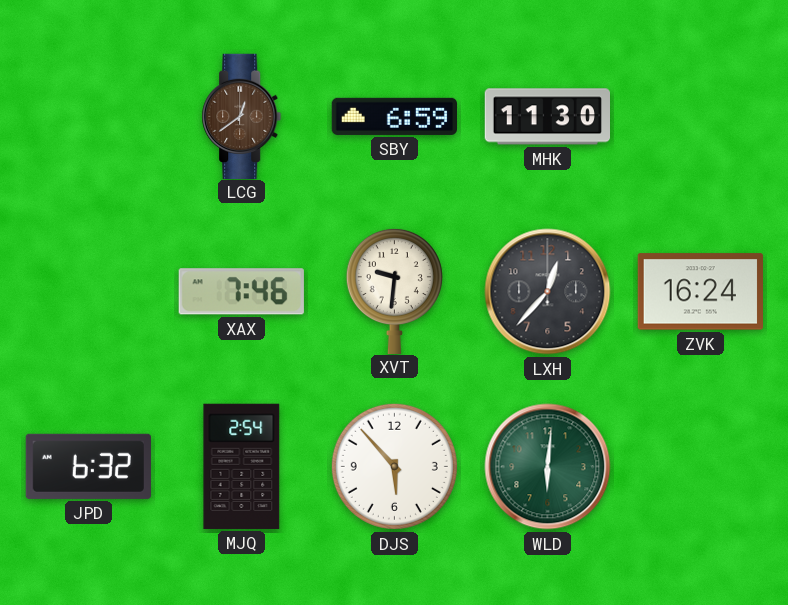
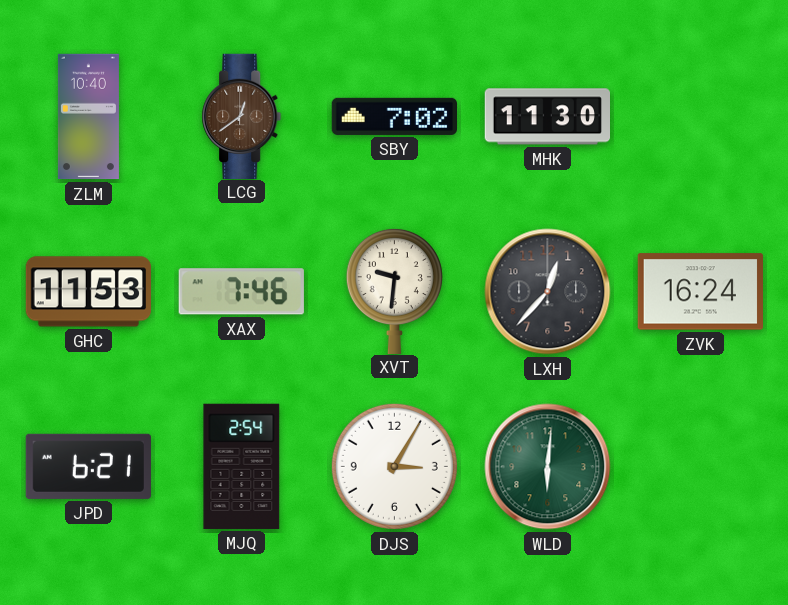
ZLM: none -> 10:40
SBY: 6:59 -> 7:02
GHC: none -> 11:53
JPD: 6:32 -> 6:21
DJS: 5:53 -> 3:05
